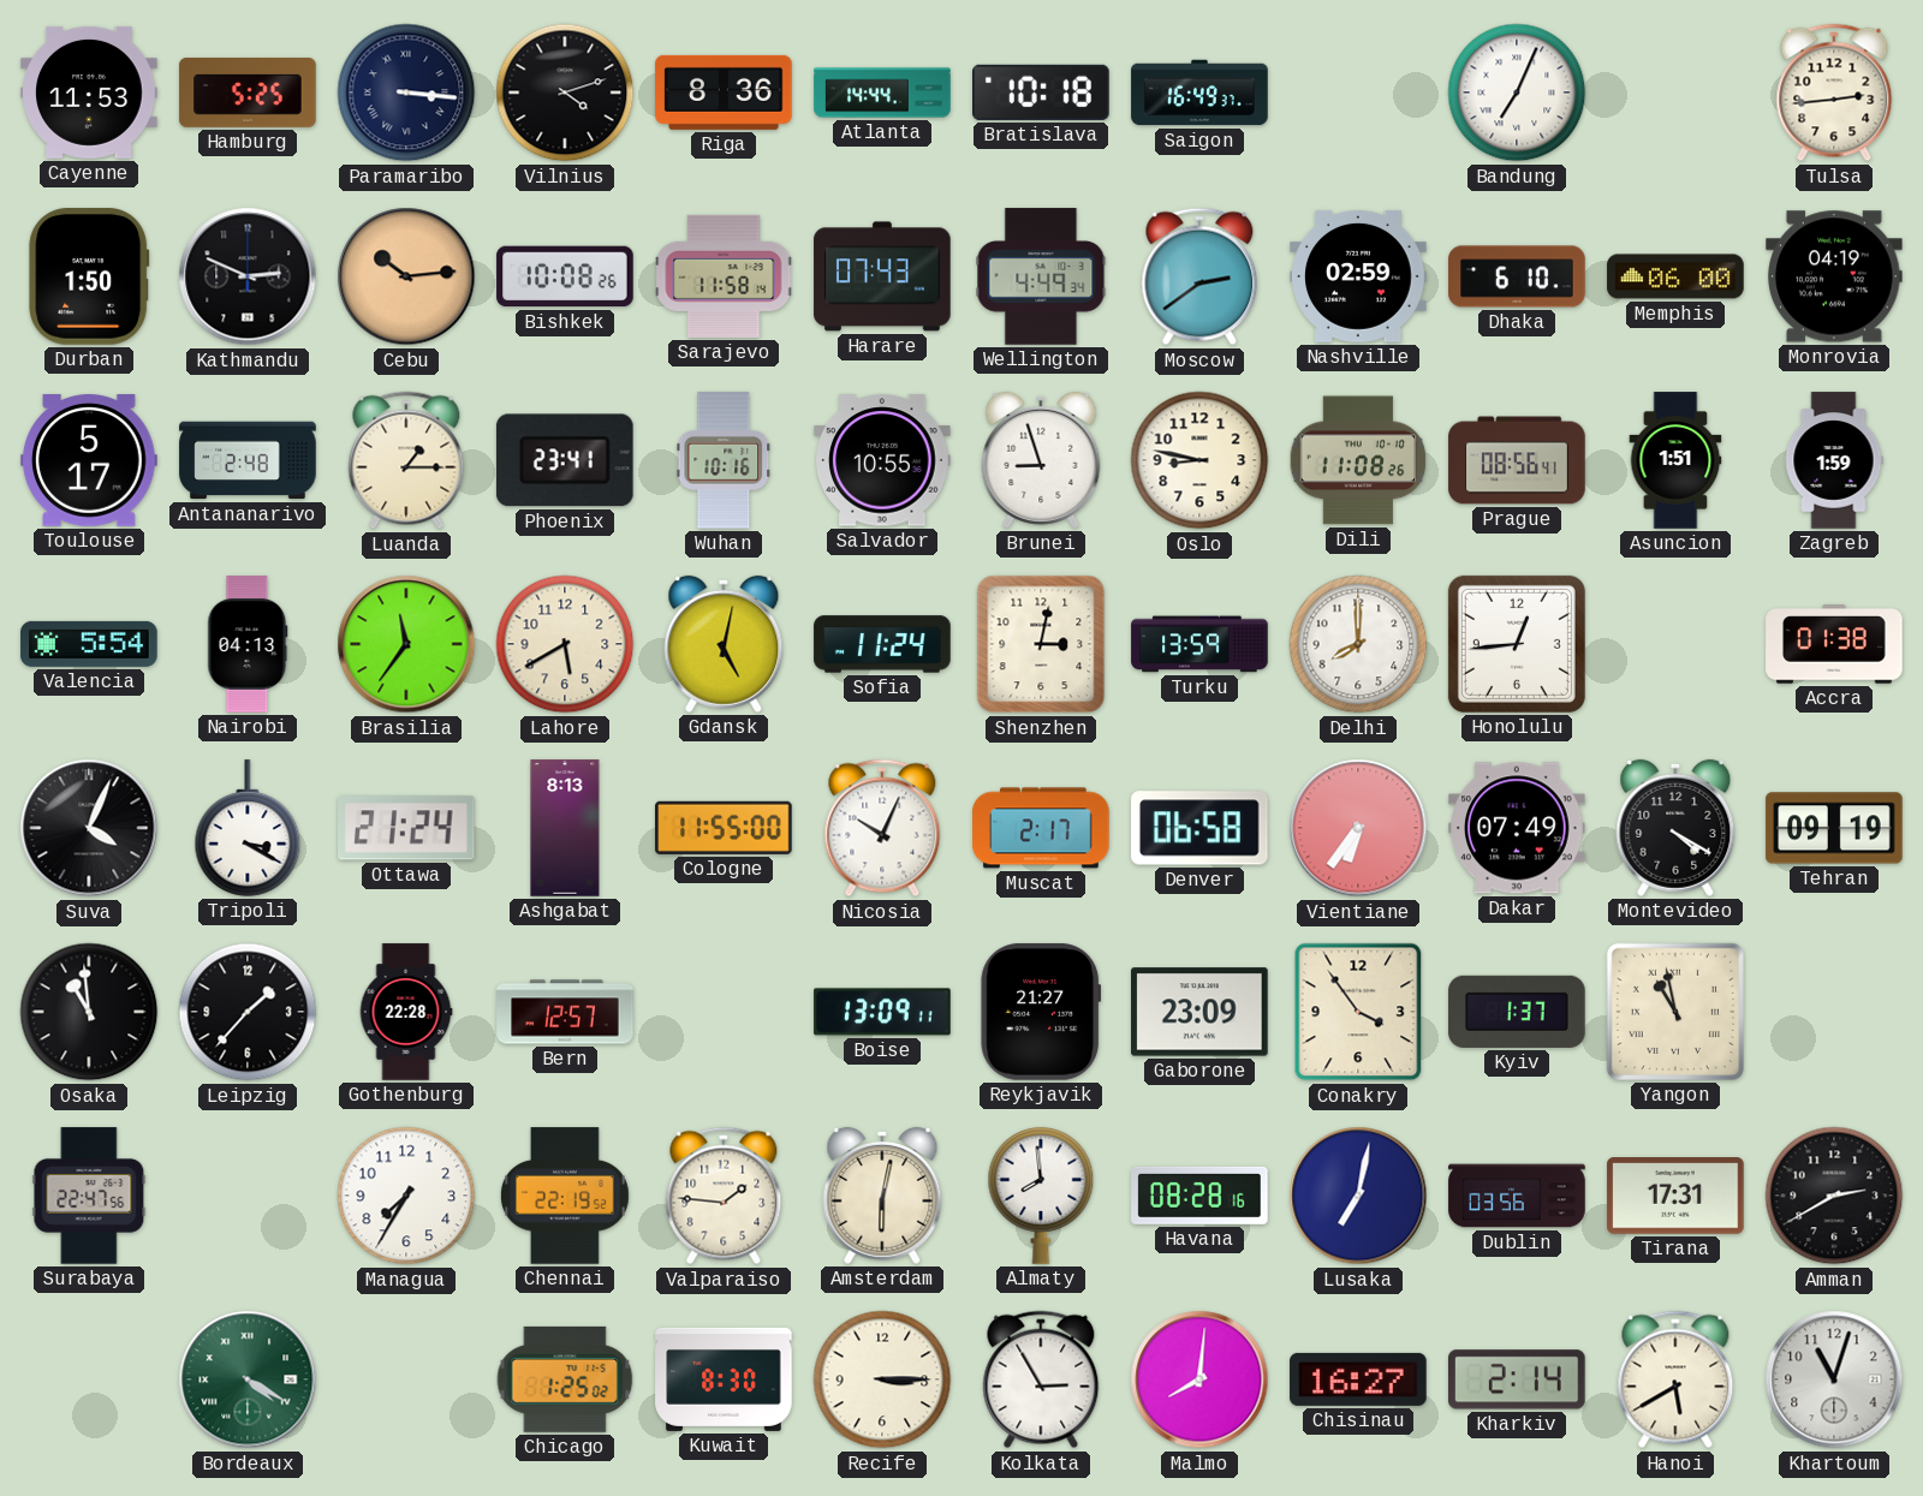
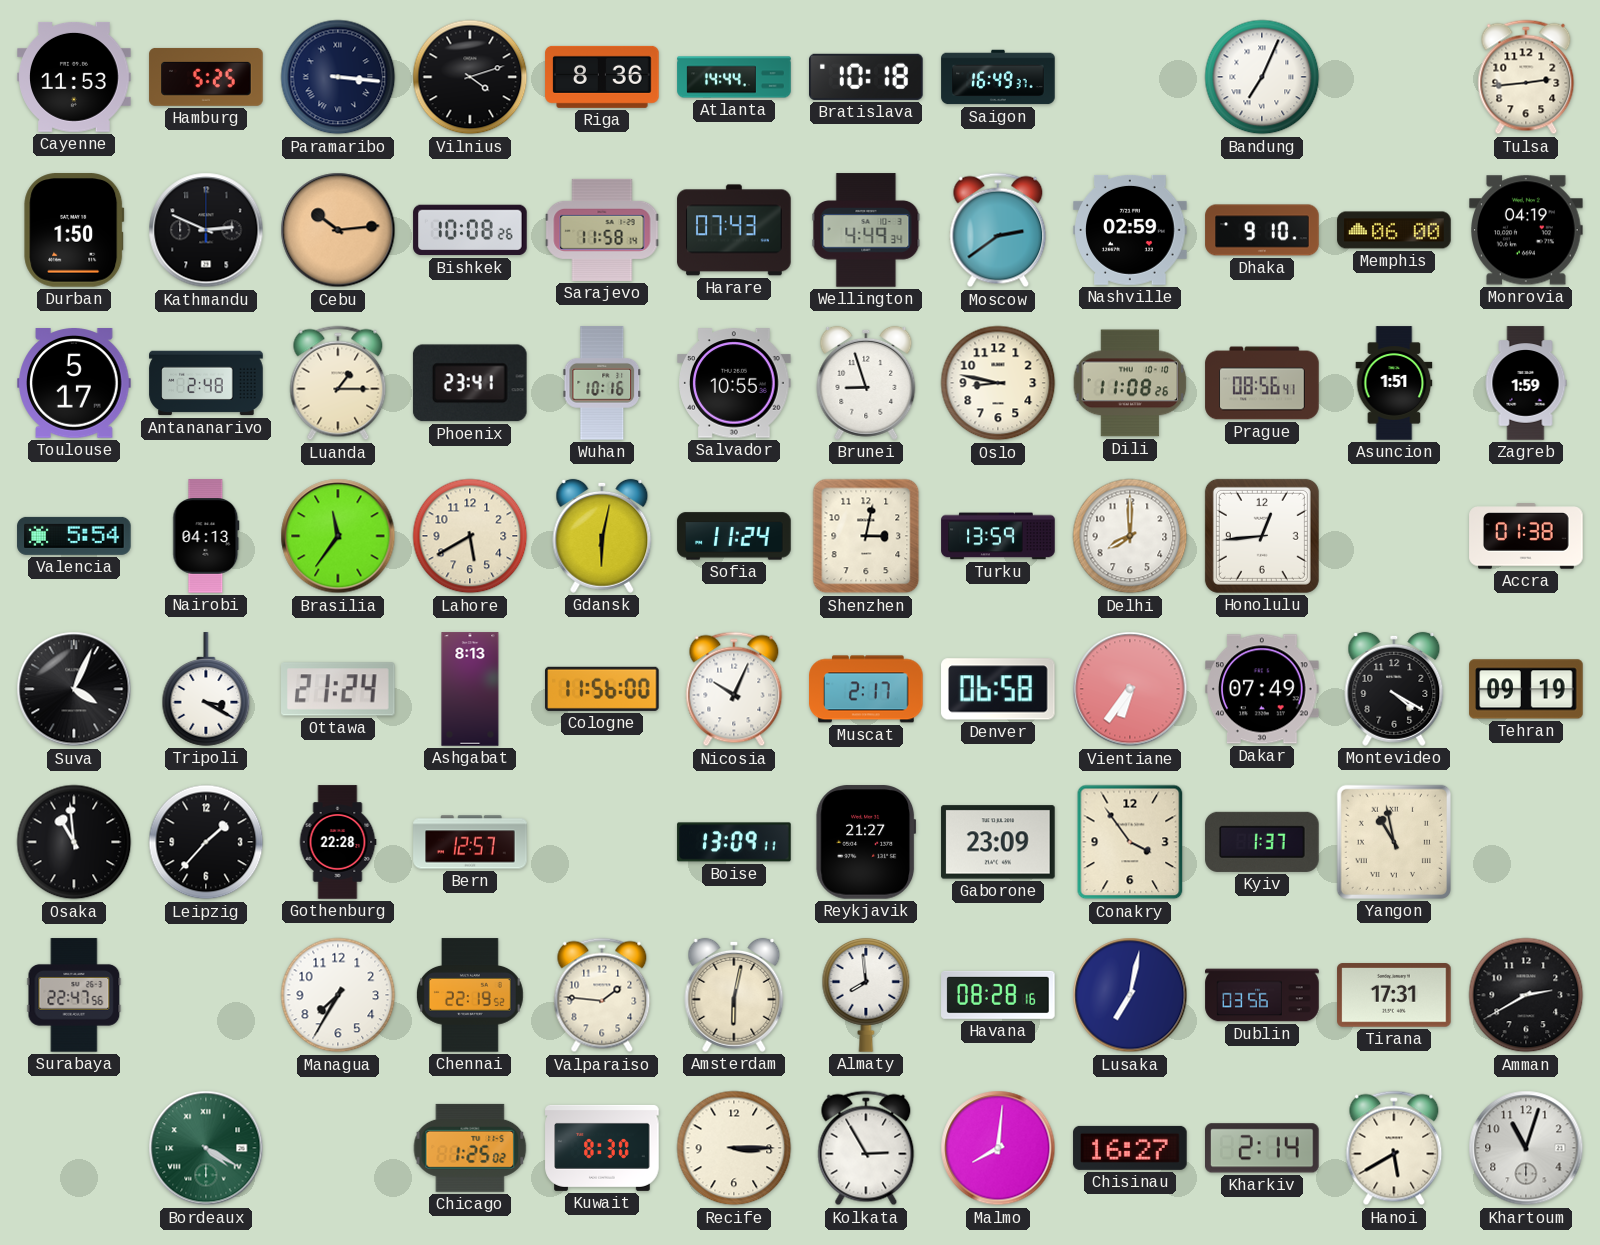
Dhaka: 6:10 -> 9:10
Gdansk: 5:02 -> 6:02
Cologne: 11:55 -> 11:56
